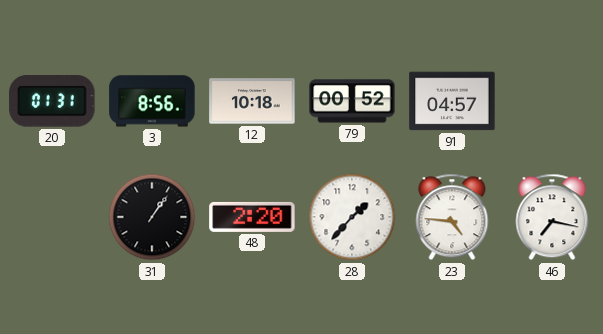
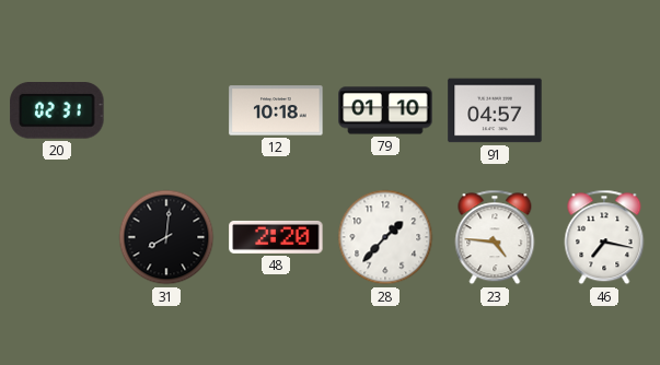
20: 01:31 -> 02:31
3: 8:56 -> none
79: 00:52 -> 01:10
31: 1:06 -> 8:01
